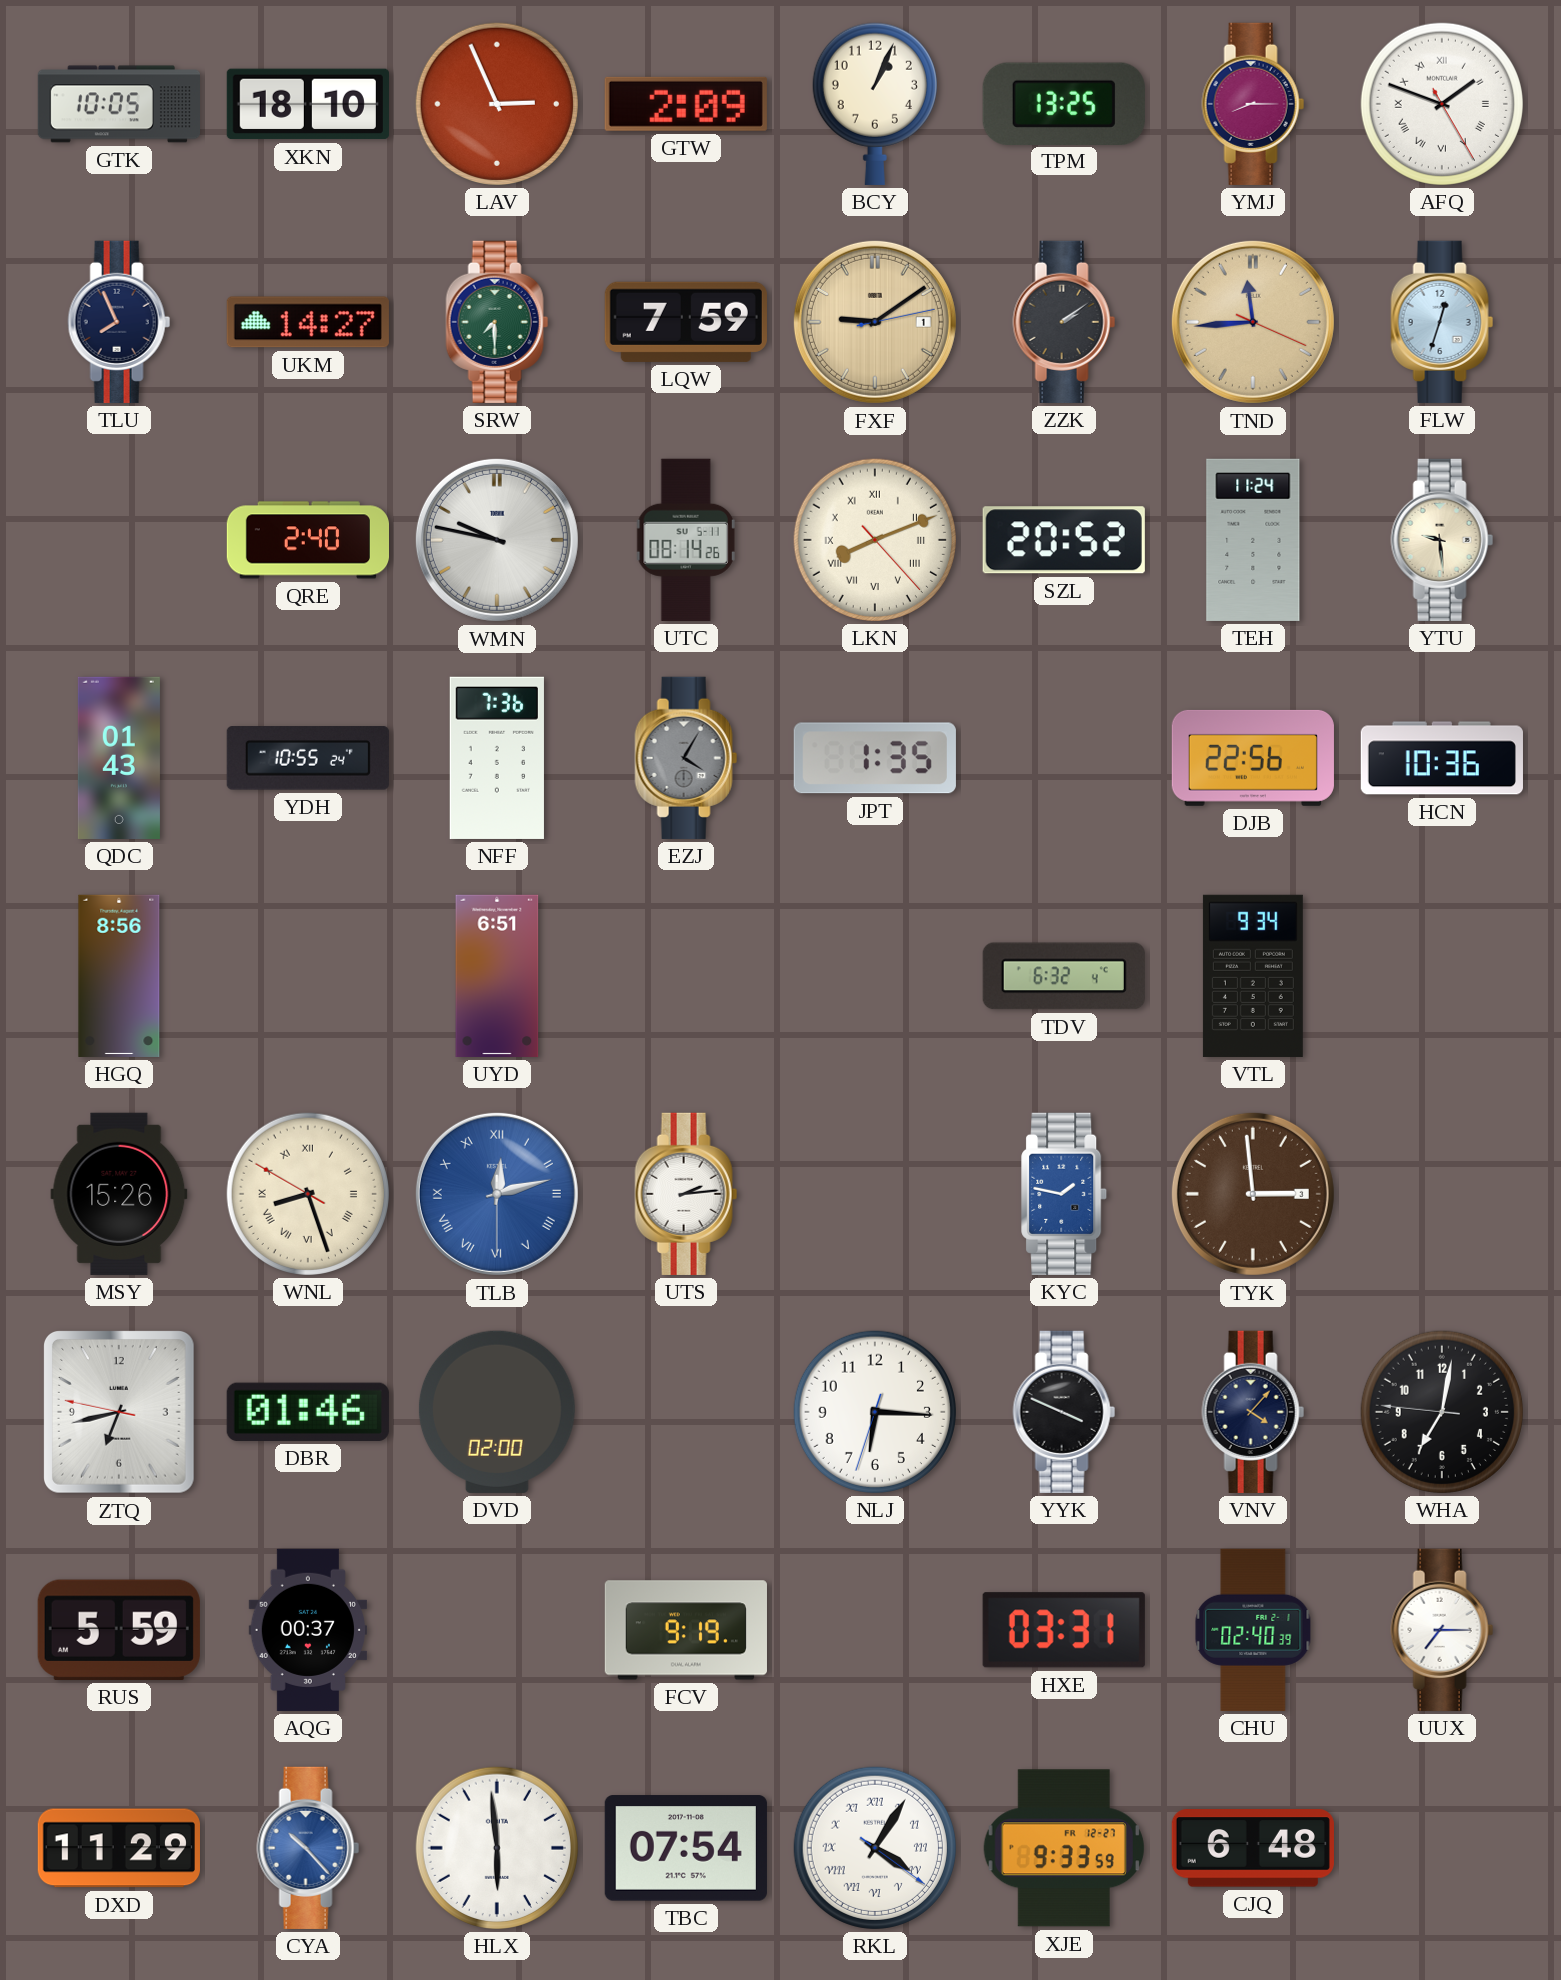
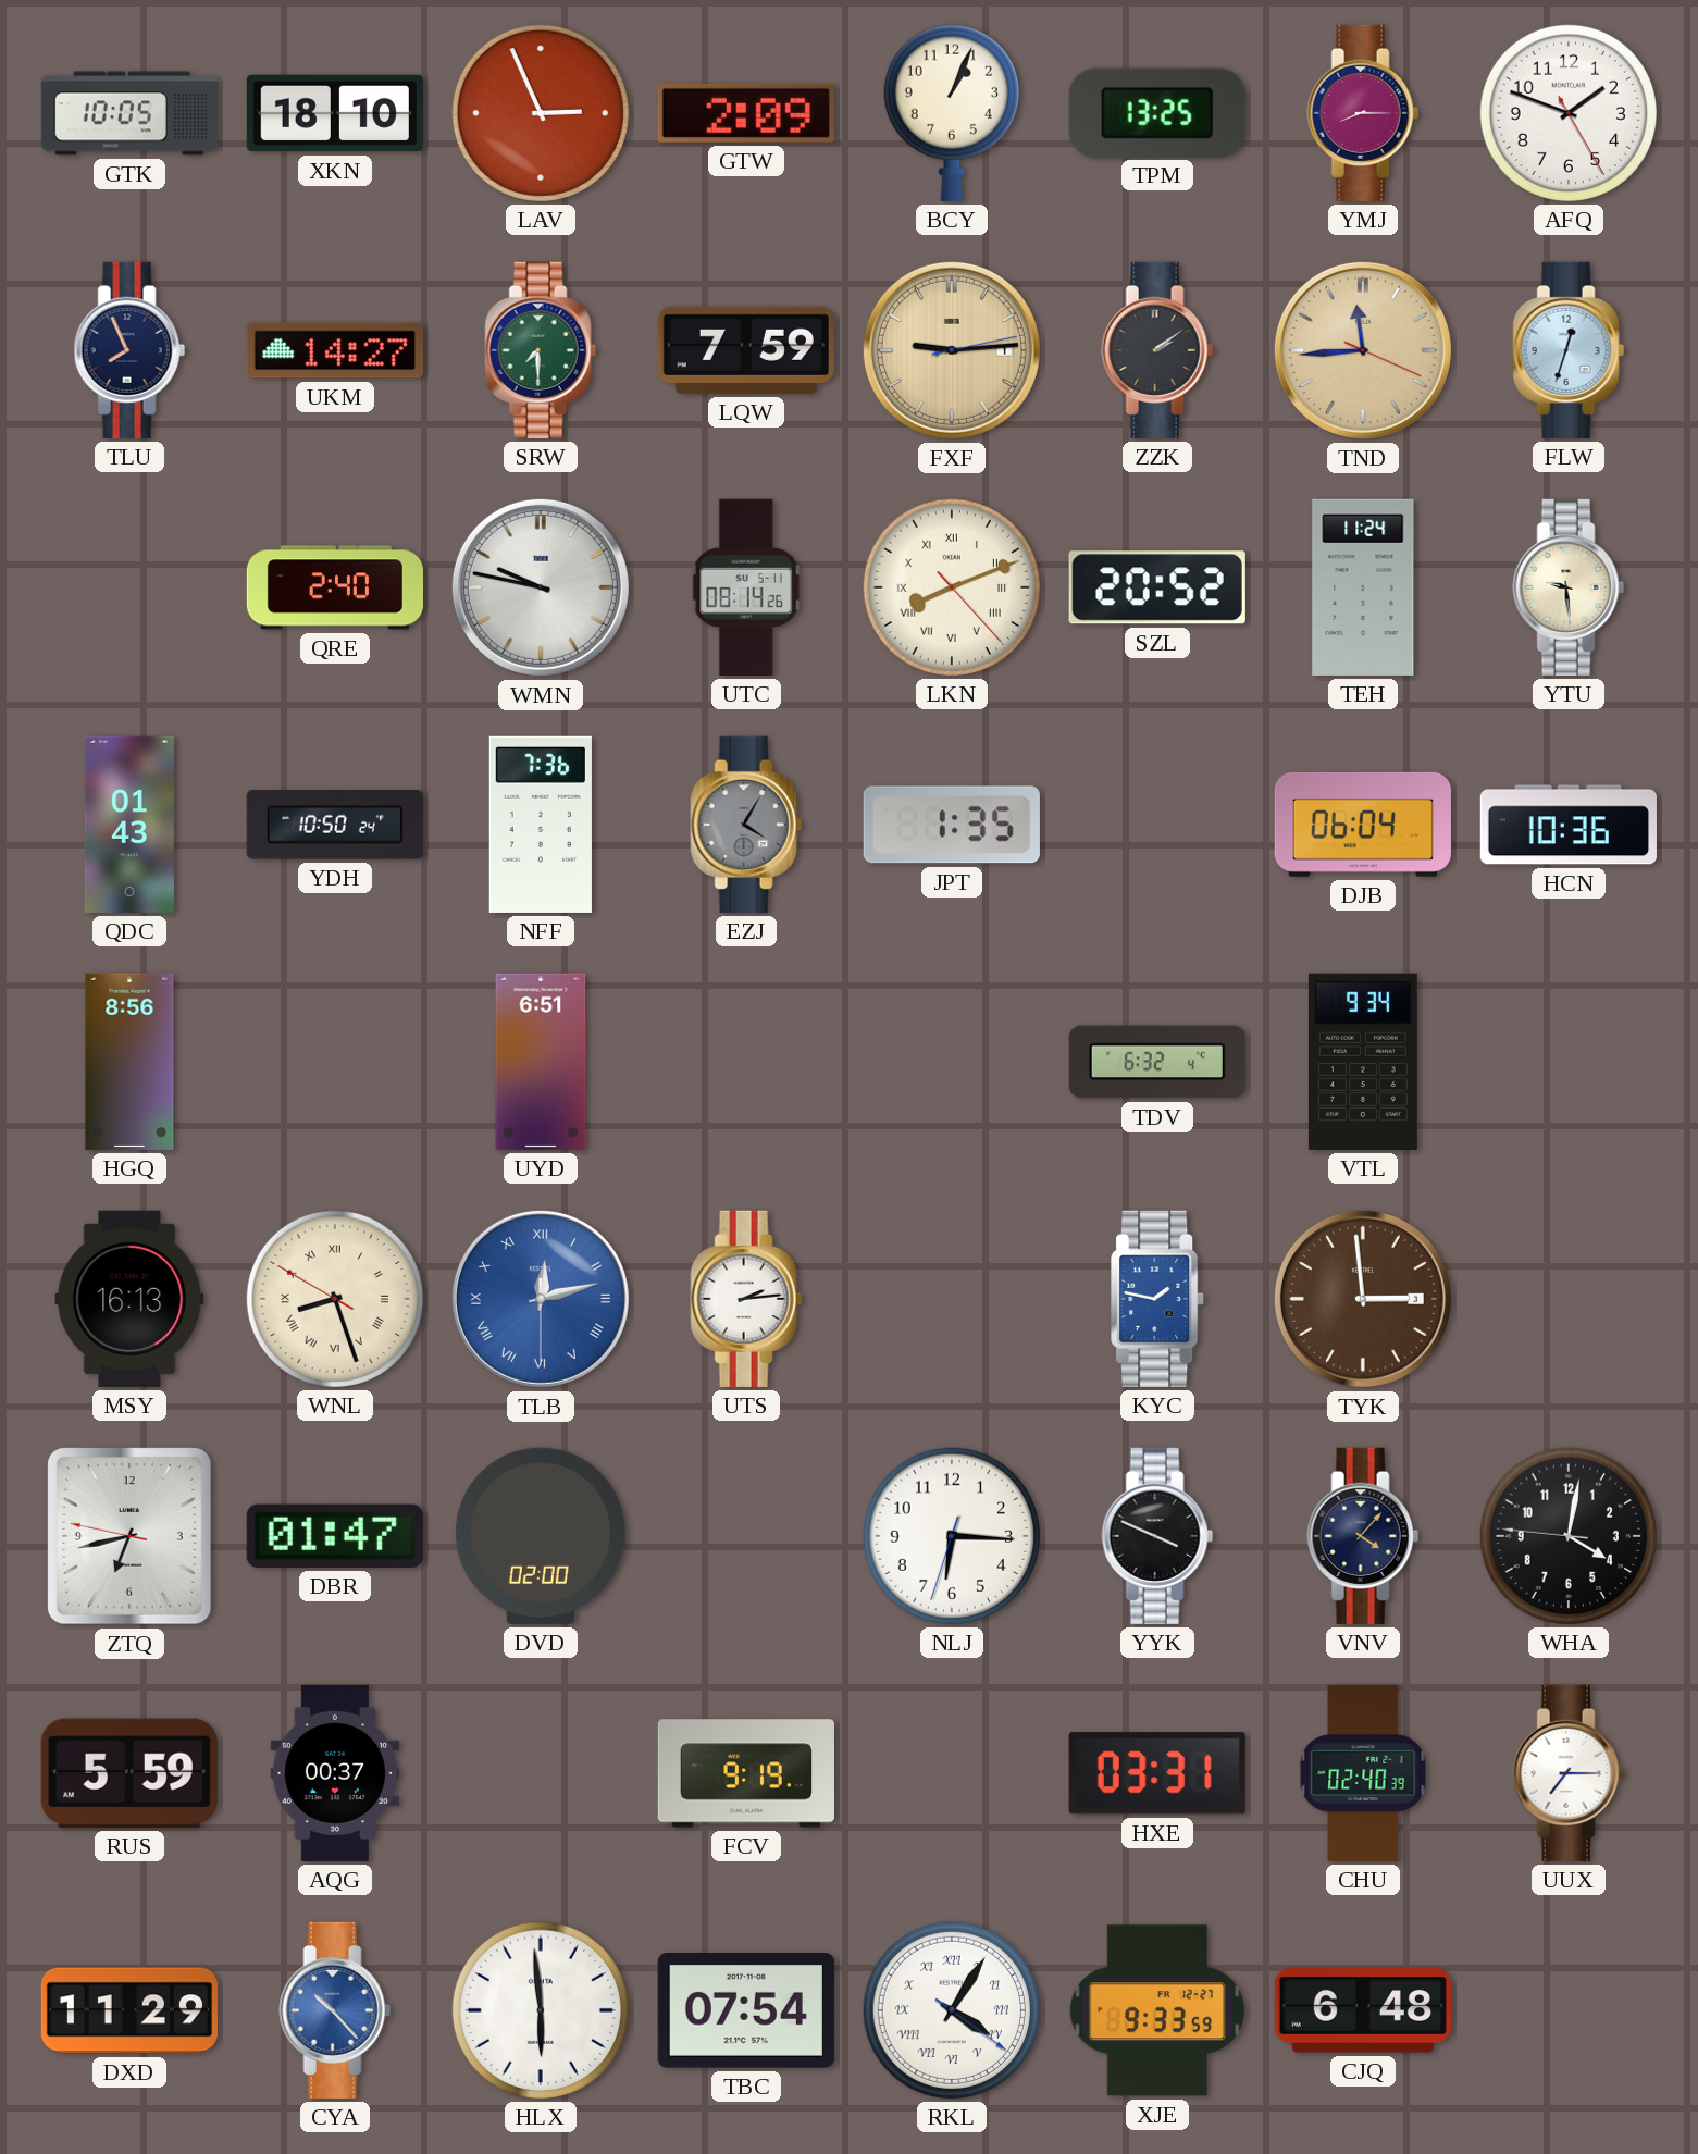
AFQ numerals: Roman -> Arabic
FXF: 9:09 -> 9:14
YDH: 10:55 -> 10:50
DJB: 22:56 -> 06:04
MSY: 15:26 -> 16:13
DBR: 01:46 -> 01:47
WHA: 7:01 -> 4:01
